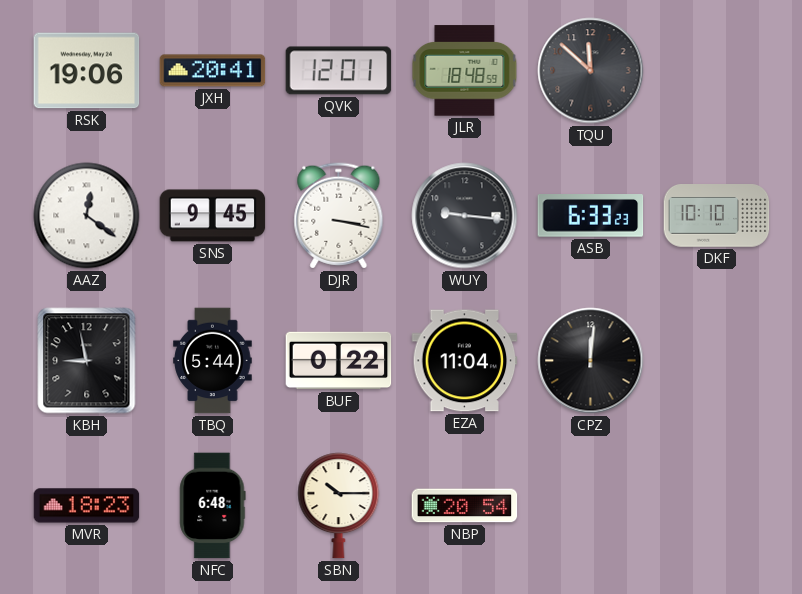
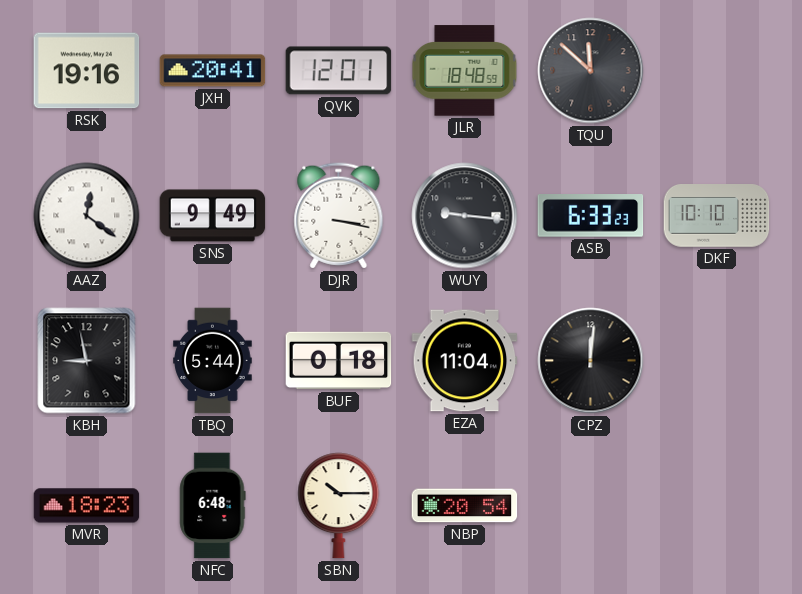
RSK: 19:06 -> 19:16
SNS: 9:45 -> 9:49
BUF: 0:22 -> 0:18
